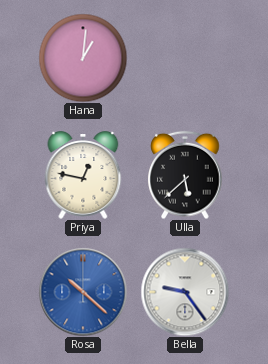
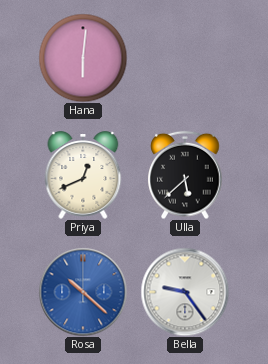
Hana: 1:01 -> 6:01
Priya: 12:47 -> 12:41
